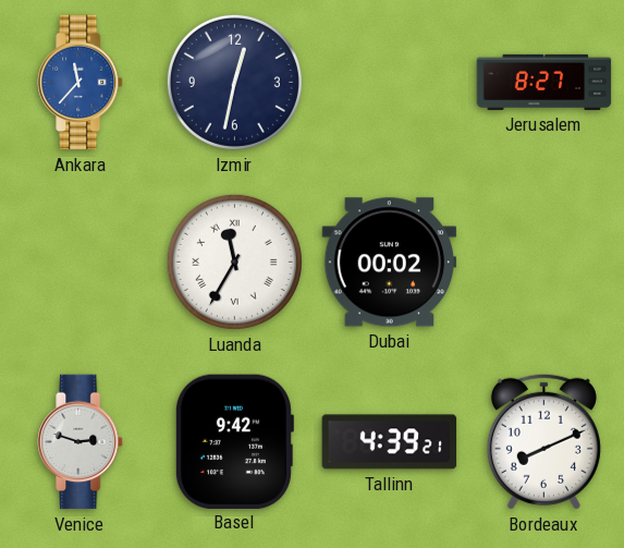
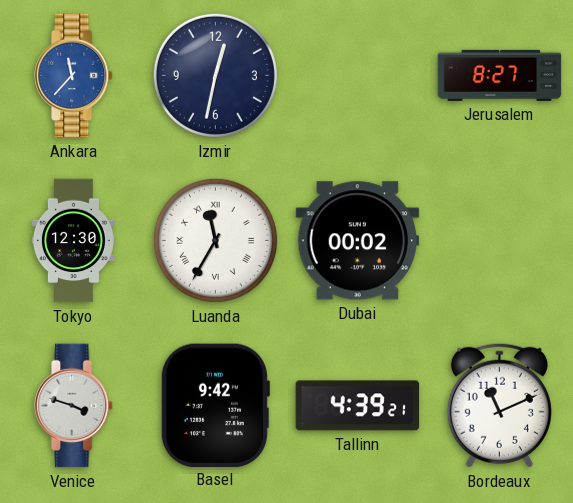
Tokyo: none -> 12:30
Venice: 2:48 -> 3:48
Bordeaux: 8:11 -> 11:11
